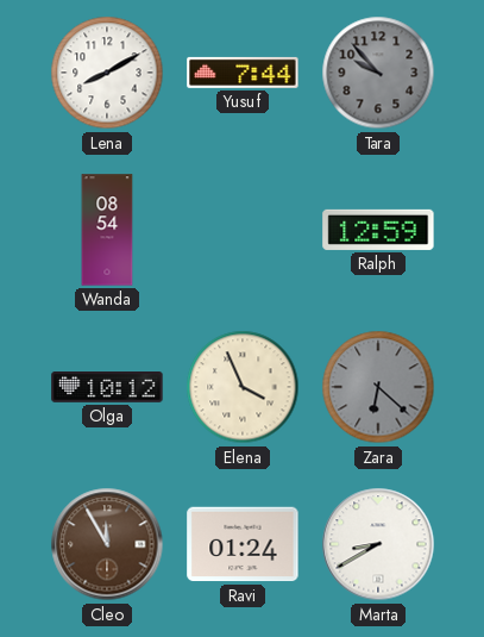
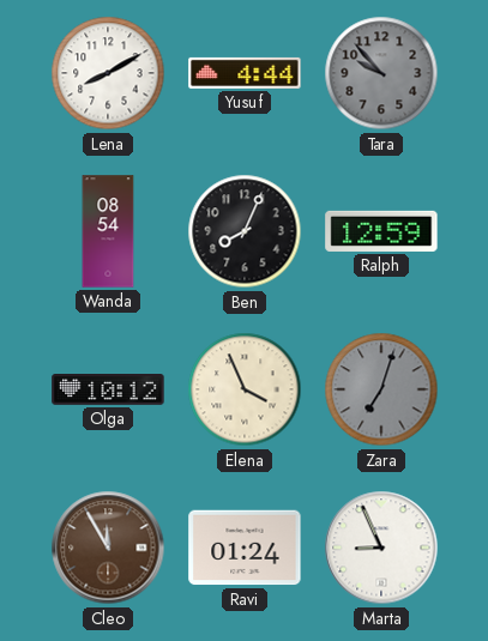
Yusuf: 7:44 -> 4:44
Ben: none -> 8:04
Zara: 6:22 -> 7:03
Marta: 8:40 -> 8:56
